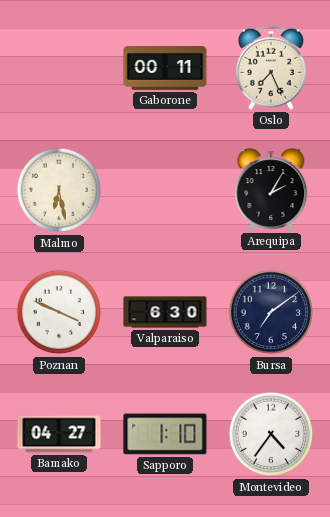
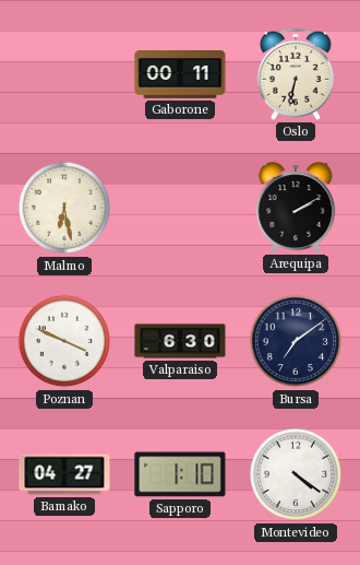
Oslo: 7:26 -> 6:32
Arequipa: 2:05 -> 2:10
Montevideo: 4:36 -> 4:21
